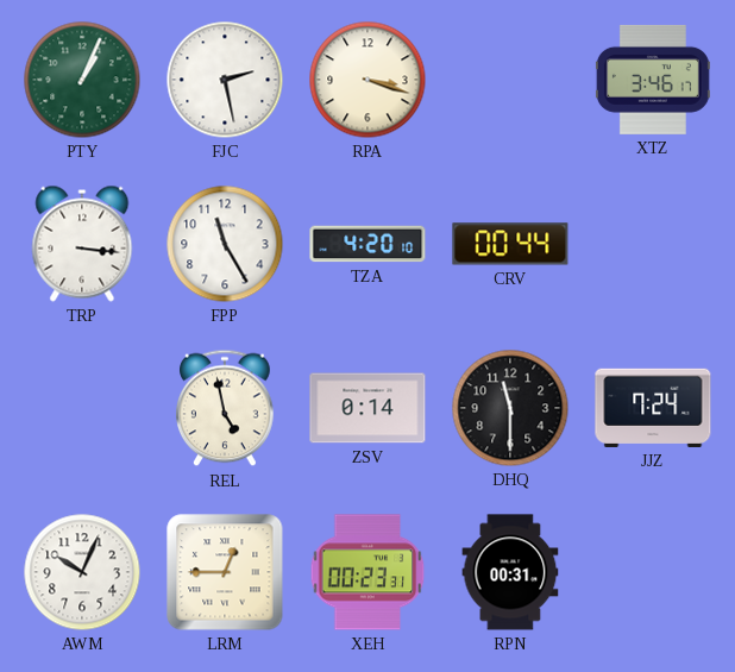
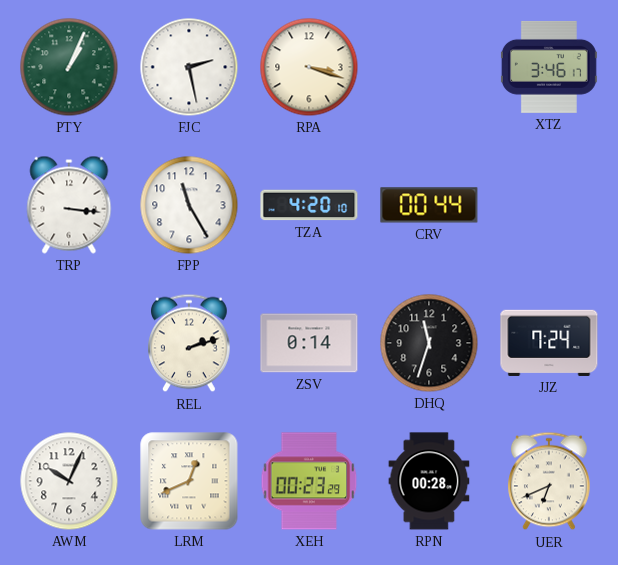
REL: 4:58 -> 2:12
DHQ: 11:30 -> 11:33
LRM: 12:45 -> 12:41
XEH: 00:23:31 -> 00:23:29
RPN: 00:31 -> 00:28
UER: none -> 6:41
